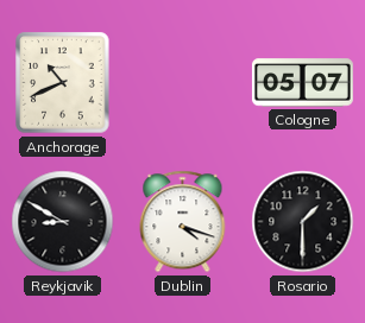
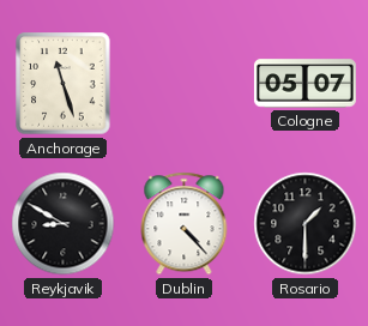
Anchorage: 10:41 -> 11:27
Dublin: 4:18 -> 4:23
